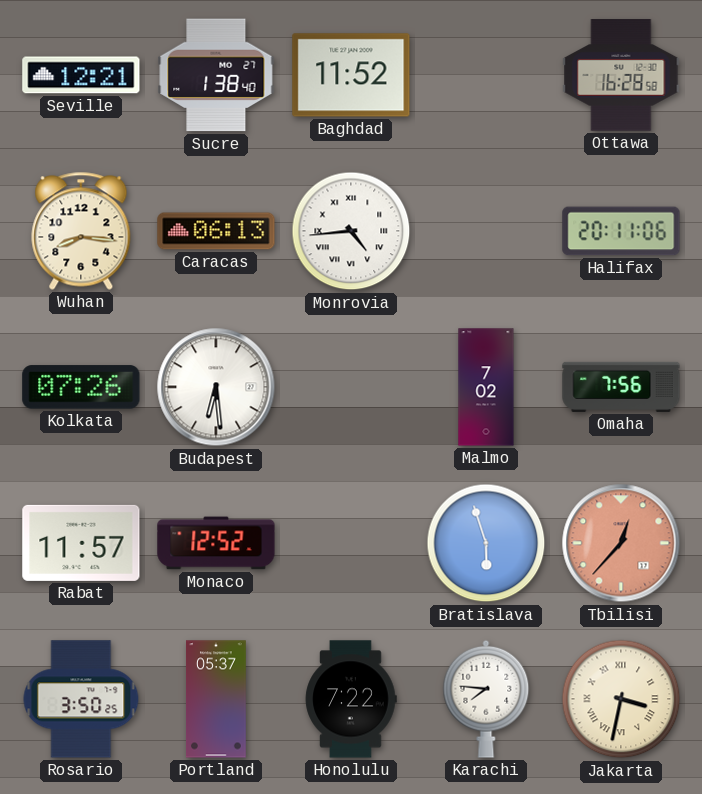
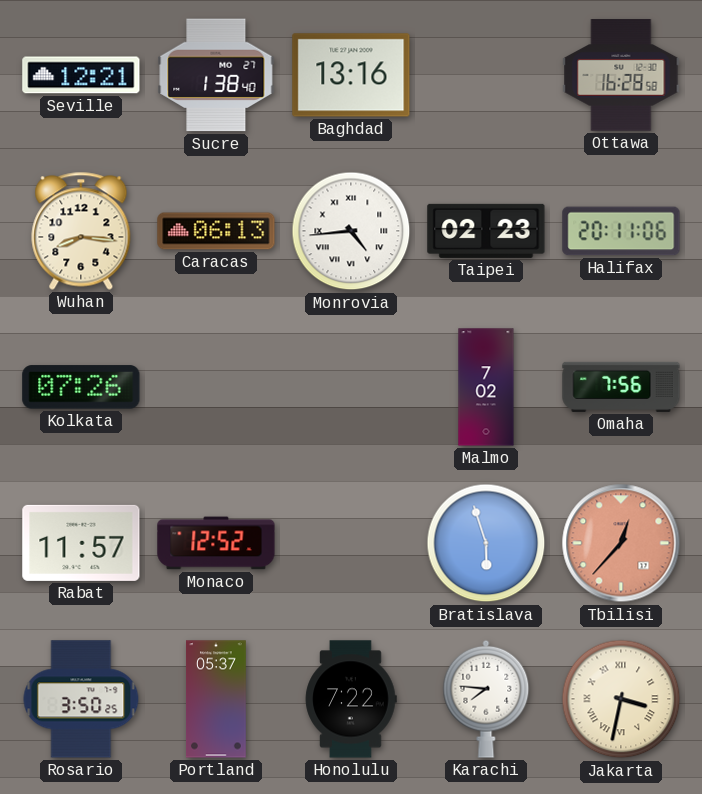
Baghdad: 11:52 -> 13:16
Taipei: none -> 02:23
Budapest: 6:29 -> none
